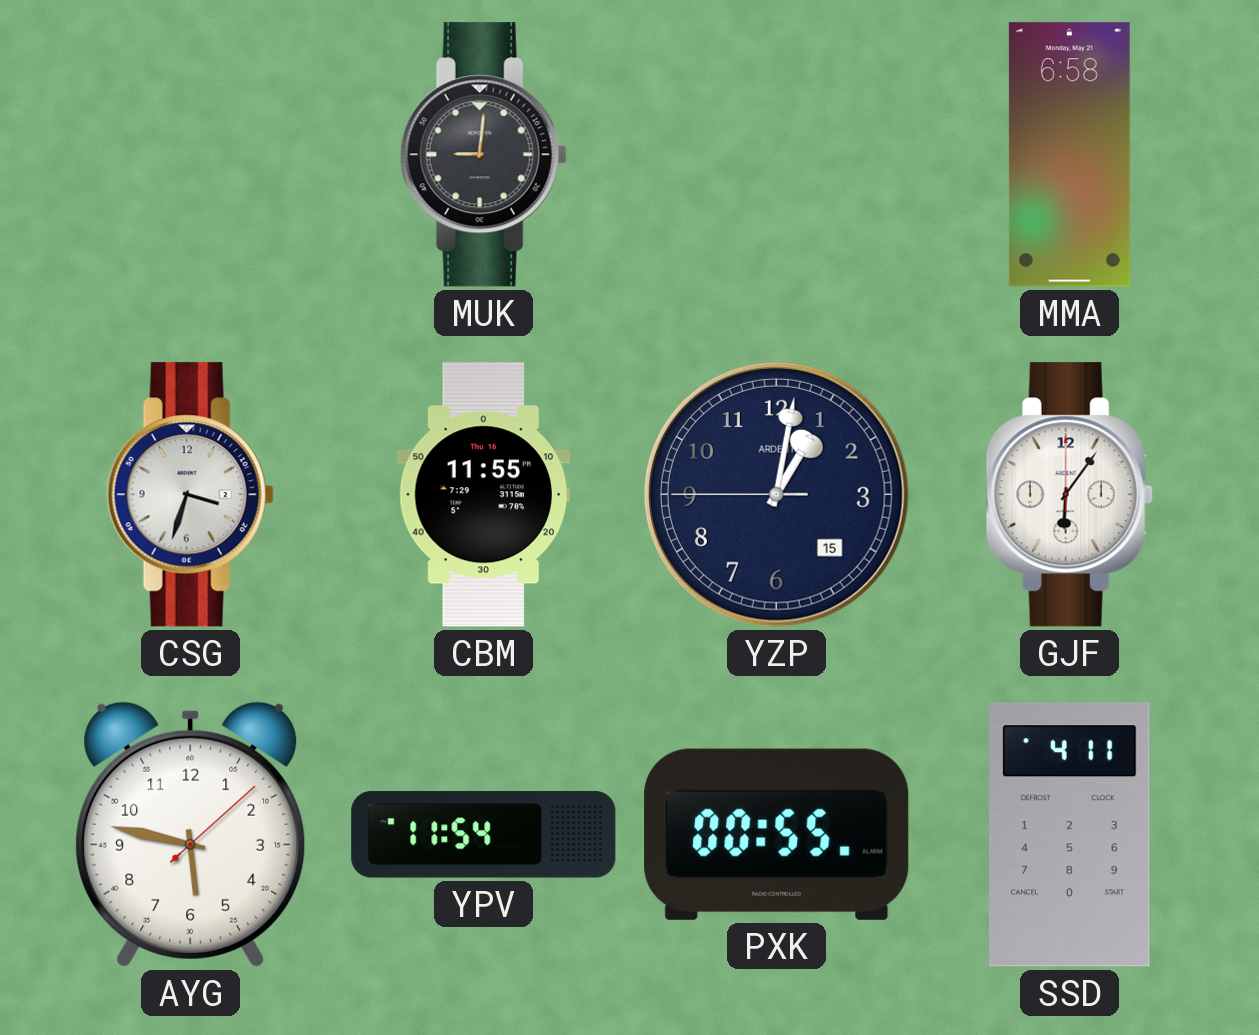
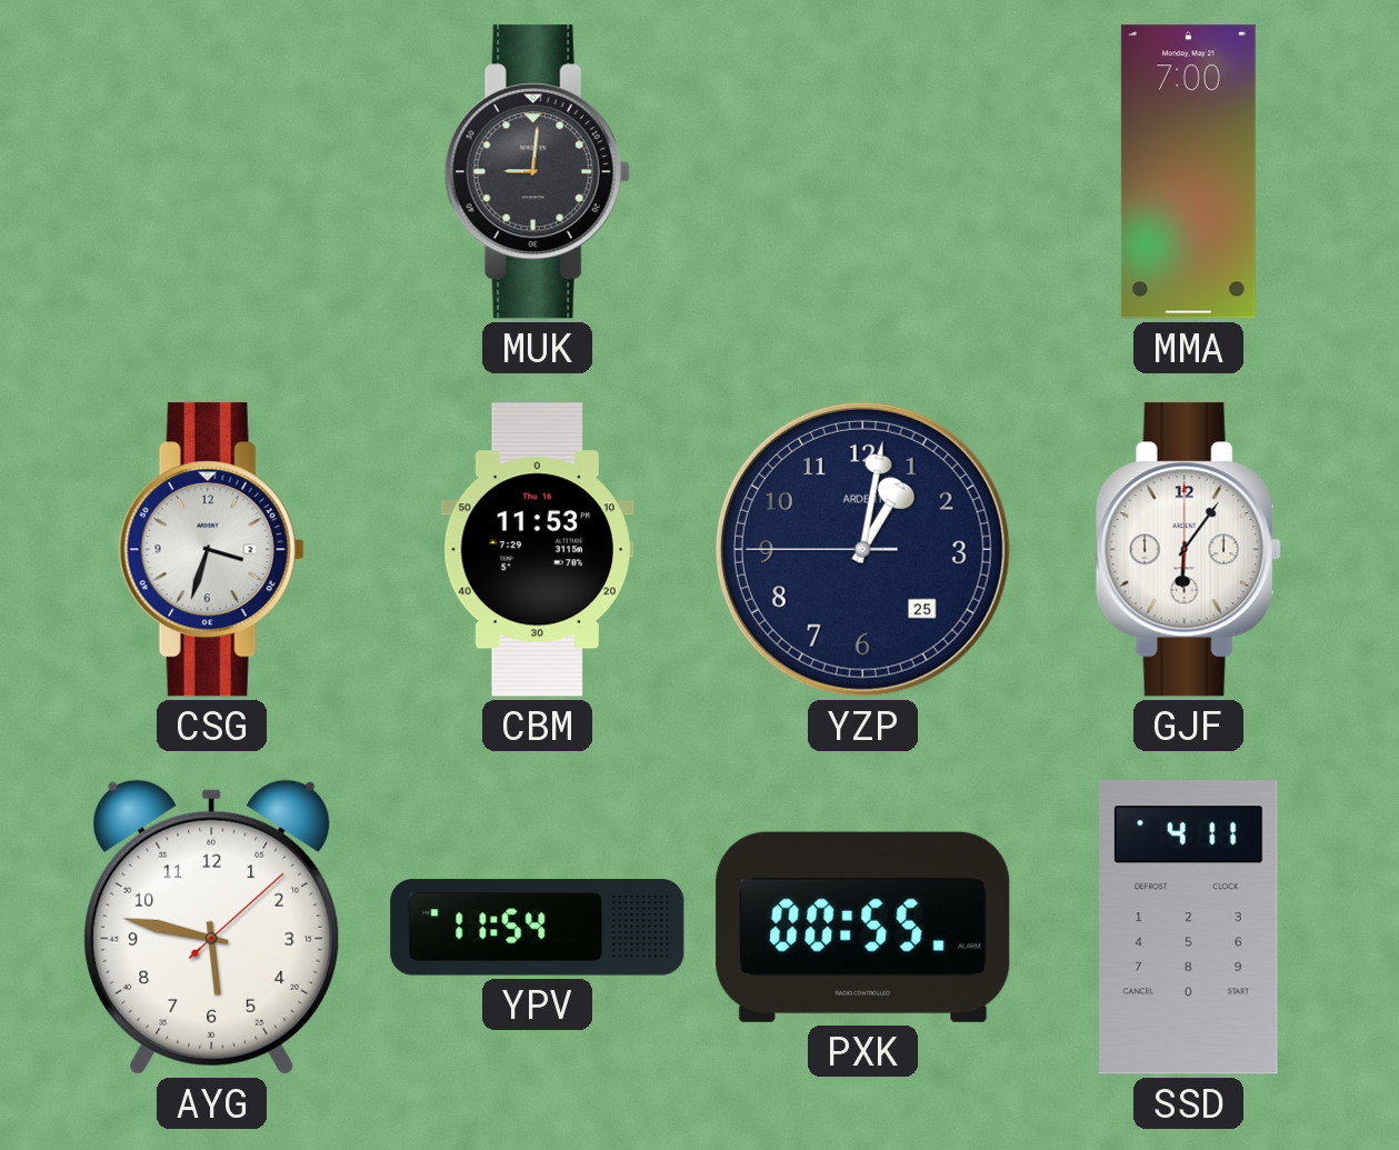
MMA: 6:58 -> 7:00
CBM: 11:55 -> 11:53
YZP date: 15 -> 25
